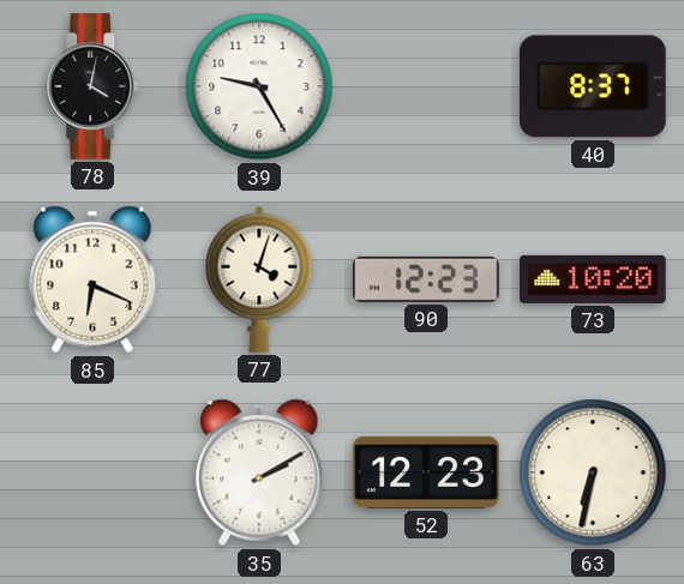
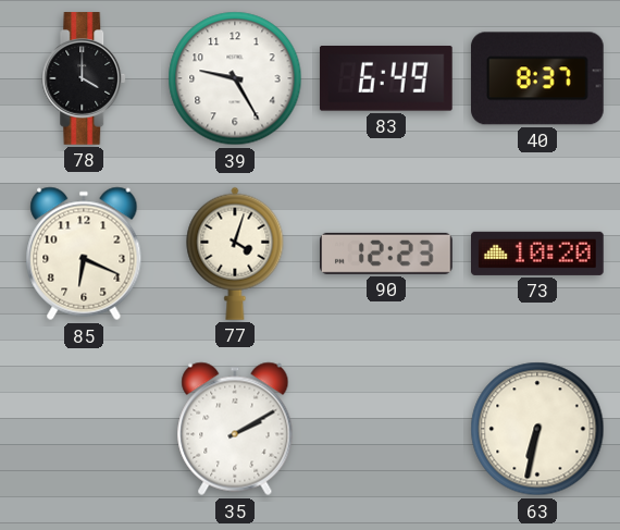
78: 4:02 -> 4:00
83: none -> 6:49
52: 12:23 -> none
